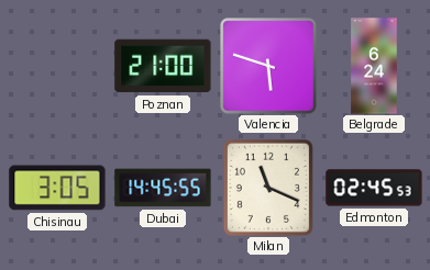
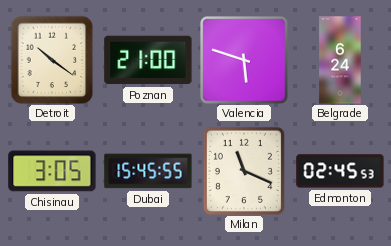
Detroit: none -> 10:21
Dubai: 14:45 -> 15:45
